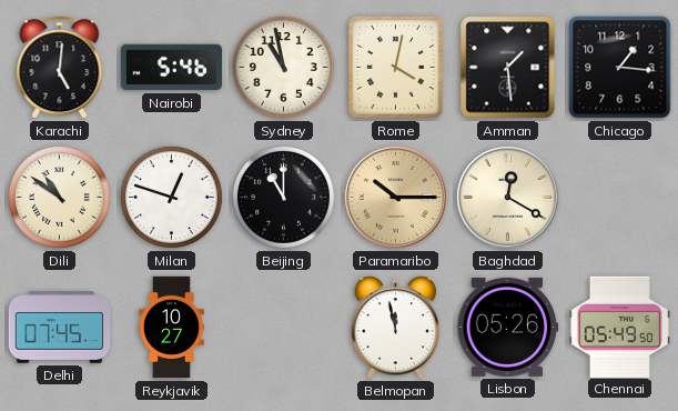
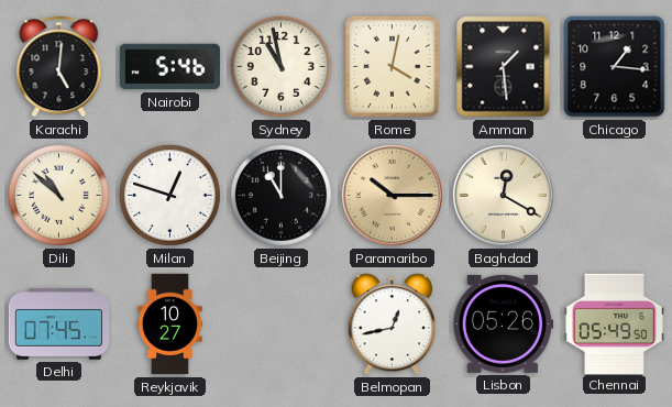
Dili: 10:51 -> 10:52
Belmopan: 11:58 -> 12:43
